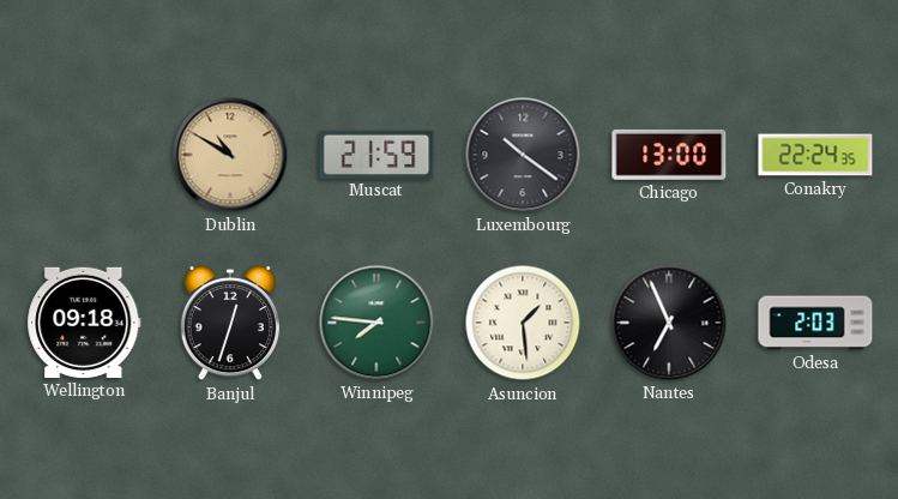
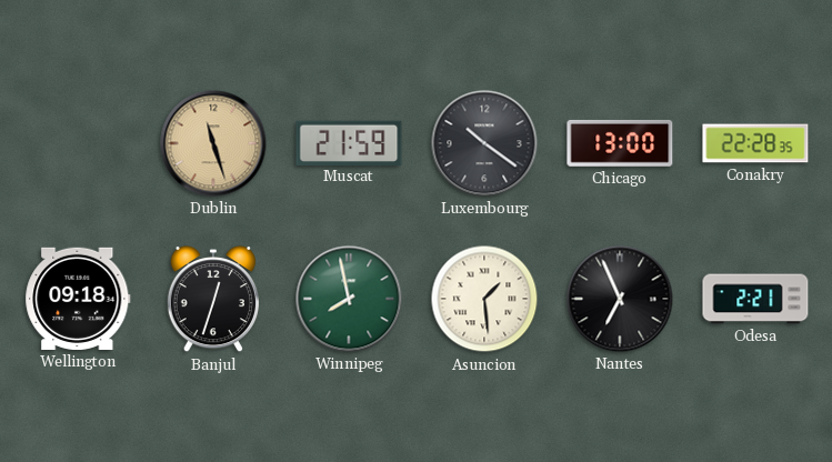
Dublin: 10:50 -> 11:27
Conakry: 22:24 -> 22:28
Winnipeg: 7:46 -> 7:58
Odesa: 2:03 -> 2:21
